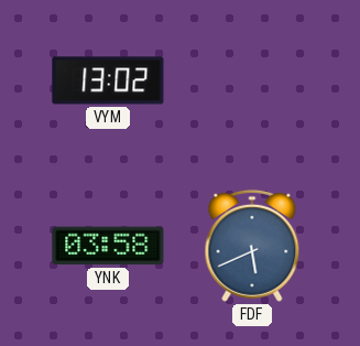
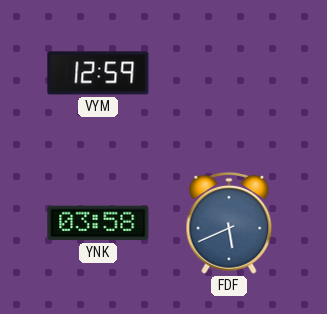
VYM: 13:02 -> 12:59
